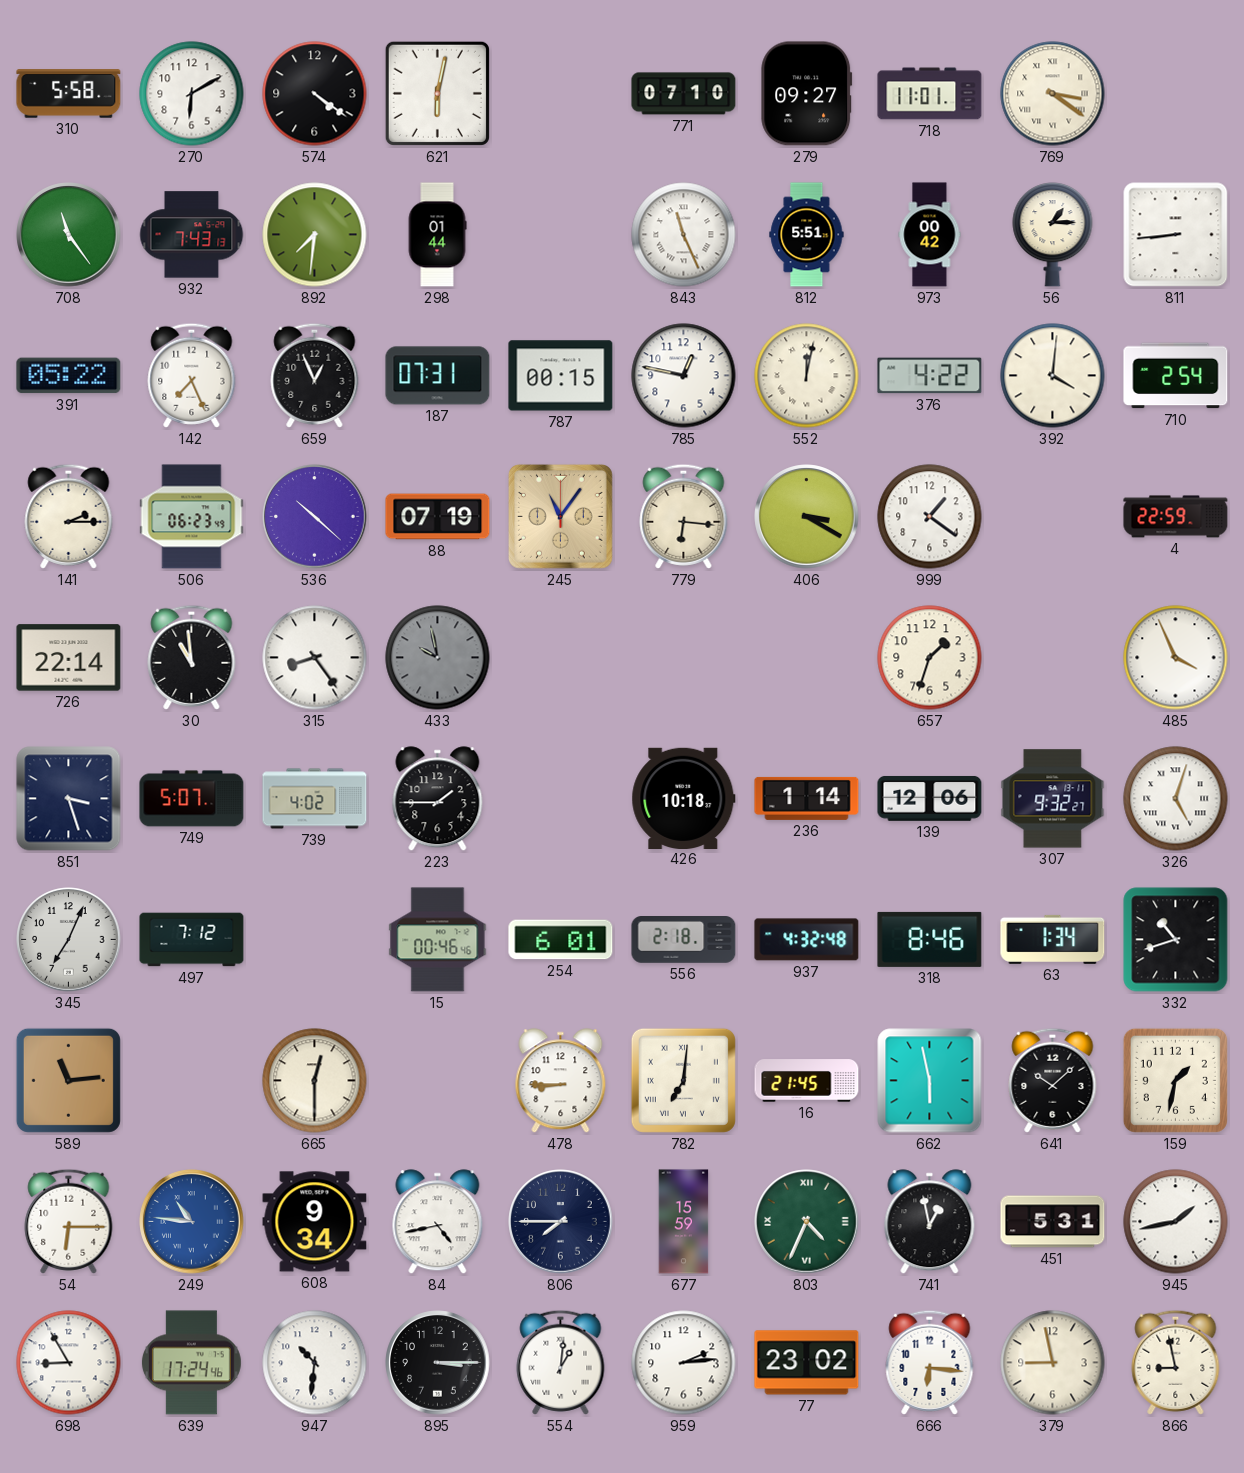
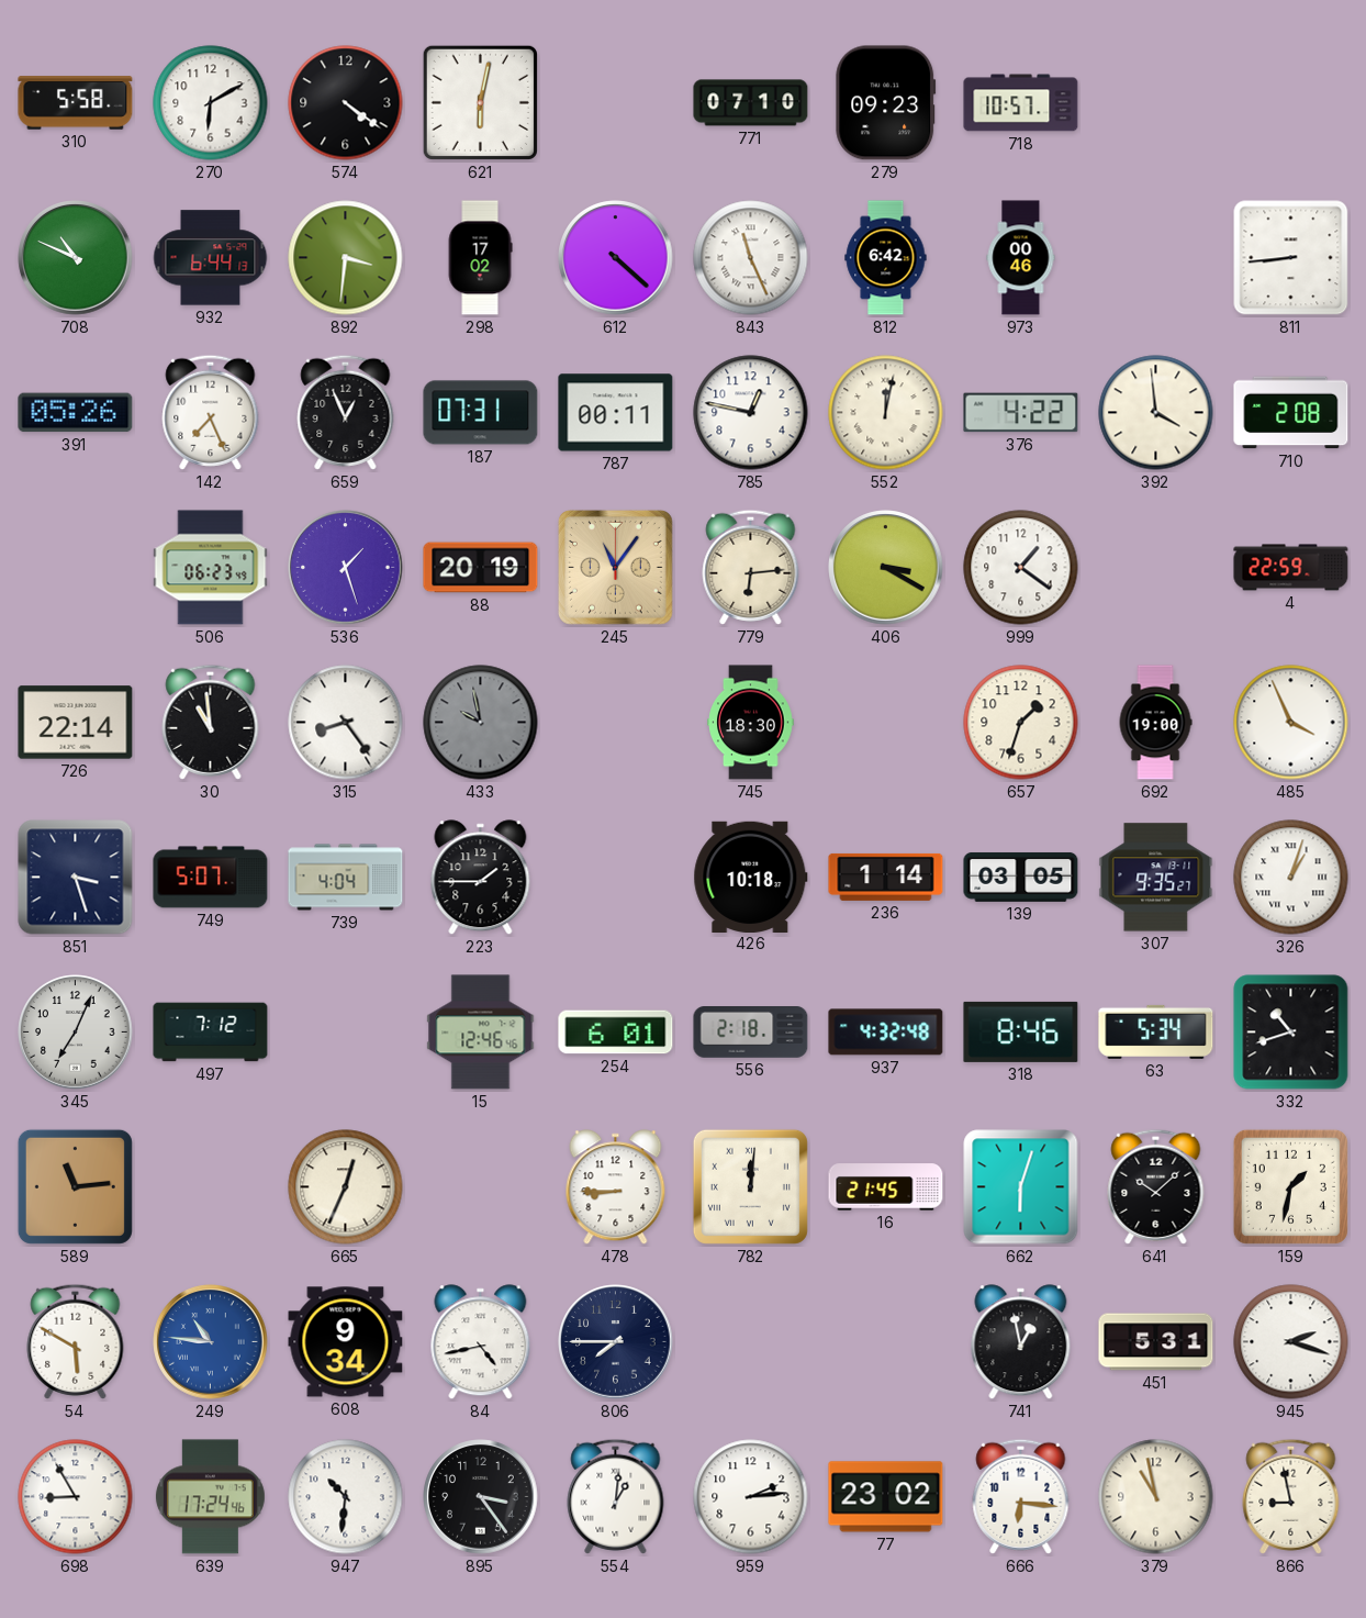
279: 09:27 -> 09:23
718: 11:01 -> 10:57
769: 3:21 -> none
708: 11:24 -> 10:49
932: 7:43 -> 6:44
892: 7:31 -> 3:31
298: 01:44 -> 17:02
612: none -> 4:22
812: 5:51 -> 6:42
973: 00:42 -> 00:46
56: 1:15 -> none
391: 05:22 -> 05:26
787: 00:15 -> 00:11
392: 4:01 -> 3:59
710: 2:54 -> 2:08
141: 2:15 -> none
536: 10:22 -> 1:27
88: 07:19 -> 20:19
779: 6:16 -> 6:14
745: none -> 18:30
692: none -> 19:00
739: 4:02 -> 4:04
139: 12:06 -> 03:05
307: 9:32 -> 9:35
326: 5:03 -> 1:03
15: 00:46 -> 12:46
63: 1:34 -> 5:34
665: 12:30 -> 12:34
782: 7:01 -> 12:01
662: 5:58 -> 6:03
54: 6:15 -> 5:50
677: 15:59 -> none
803: 4:34 -> none
945: 1:43 -> 2:18
895: 3:15 -> 3:24
379: 8:58 -> 10:58
